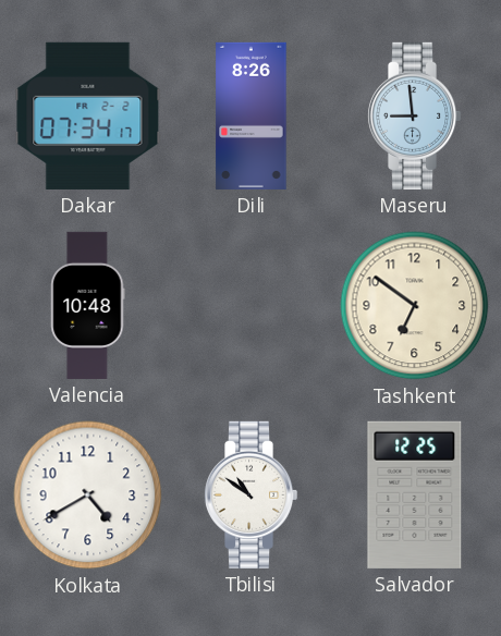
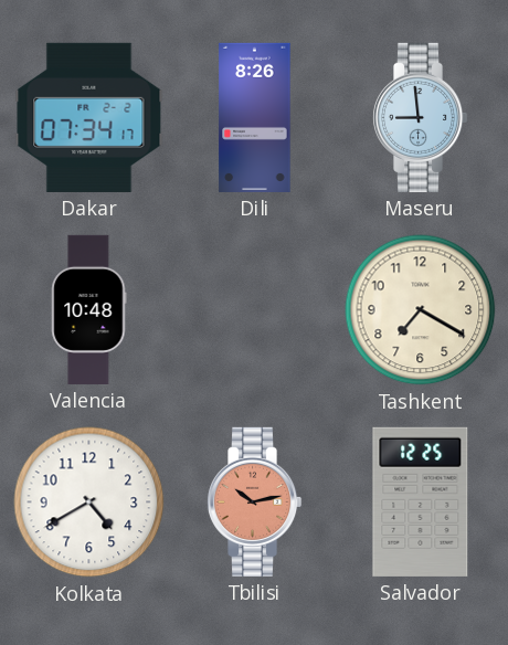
Tashkent: 6:51 -> 7:20
Tbilisi: 10:51 -> 10:13
Tbilisi dial: white -> salmon
